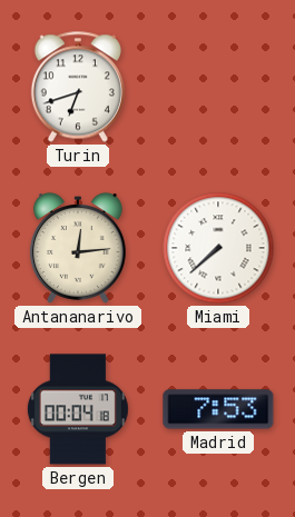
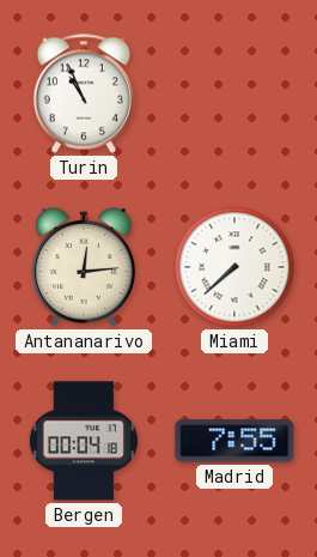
Turin: 6:42 -> 10:56
Madrid: 7:53 -> 7:55
